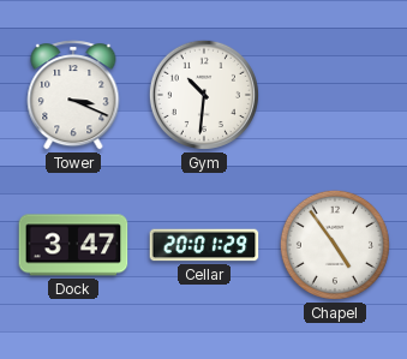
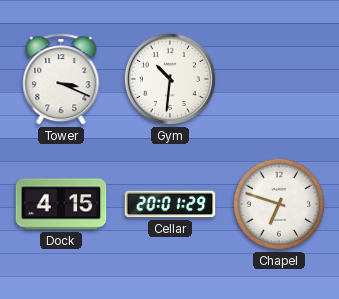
Dock: 3:47 -> 4:15
Chapel: 4:54 -> 6:48
